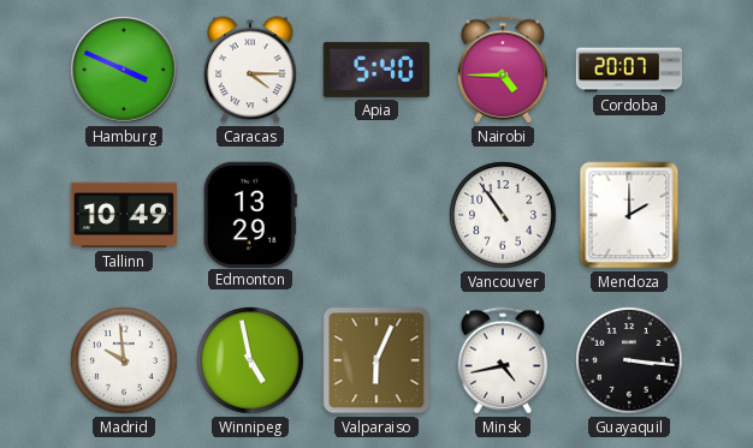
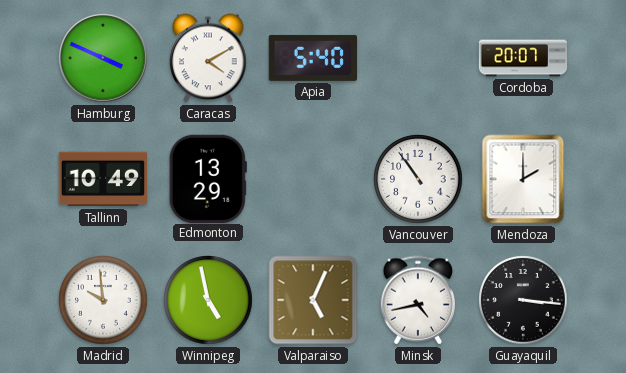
Caracas: 4:15 -> 4:10
Nairobi: 4:45 -> none
Valparaiso: 6:04 -> 5:04
